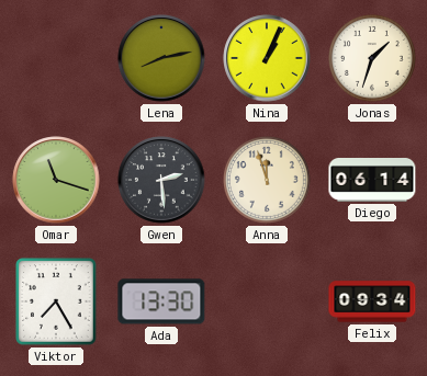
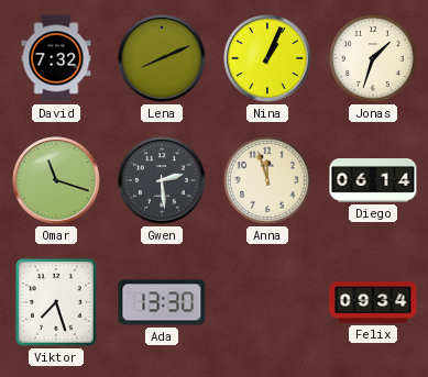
David: none -> 7:32
Lena: 8:13 -> 8:11
Viktor: 7:25 -> 7:27
